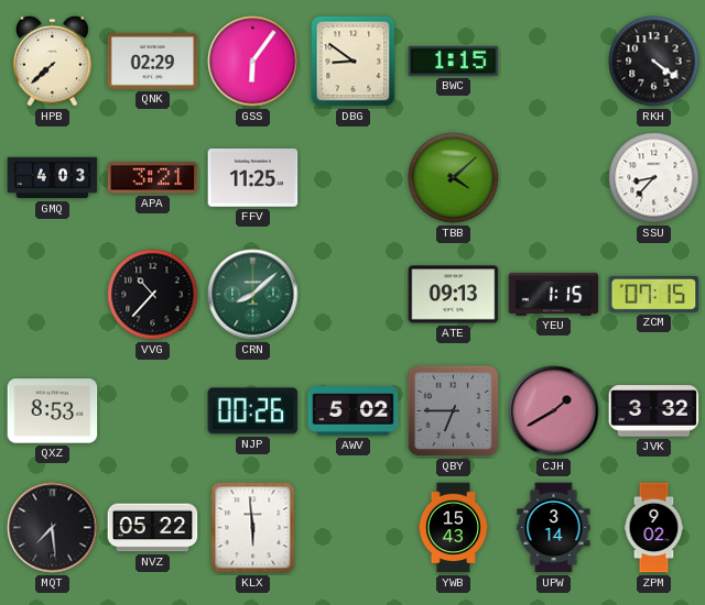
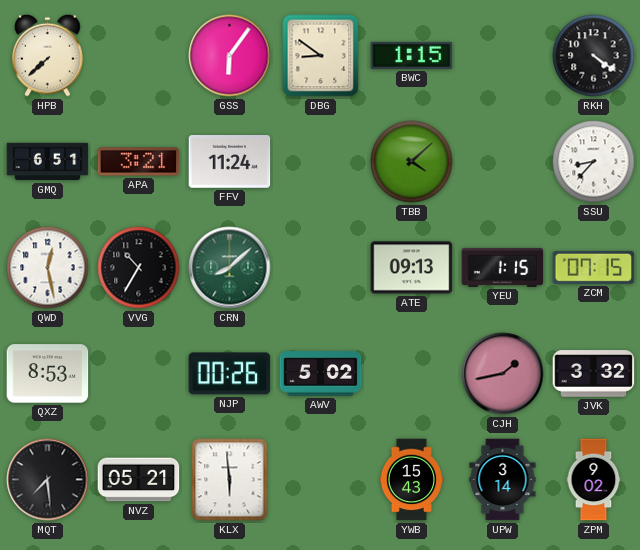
QNK: 02:29 -> none
GMQ: 4:03 -> 6:51
FFV: 11:25 -> 11:24
QWD: none -> 12:28
VVG: 10:37 -> 10:35
QBY: 6:45 -> none
CJH: 1:40 -> 1:43
NVZ: 05:22 -> 05:21
